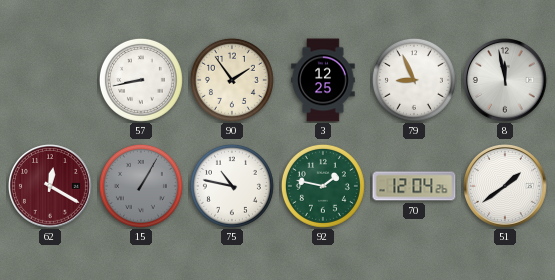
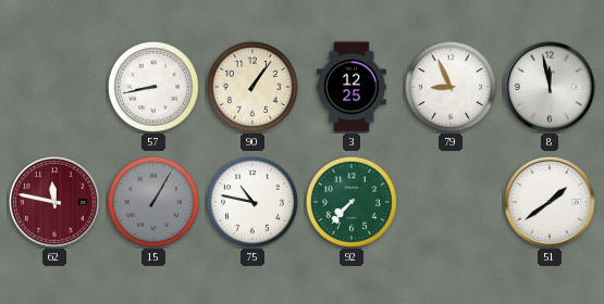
90: 1:54 -> 1:06
62: 12:20 -> 11:47
92: 1:47 -> 7:37
70: 12:04 -> none
